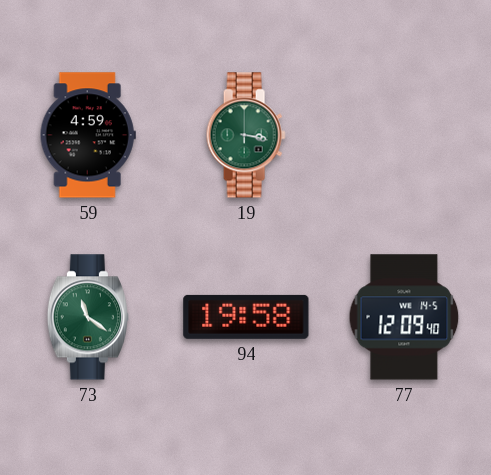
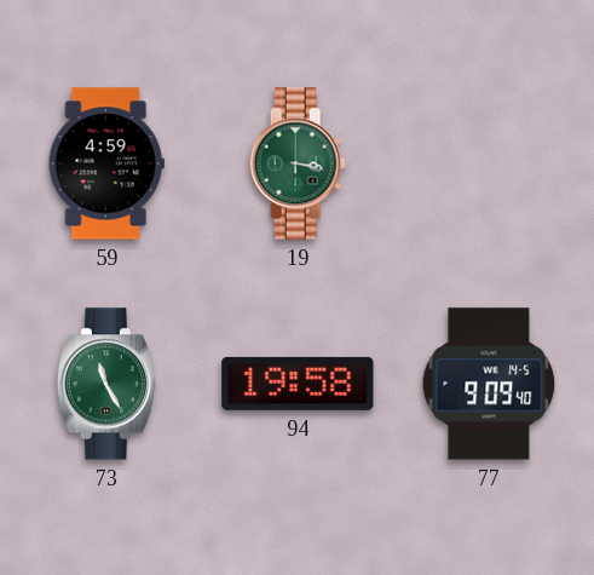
73: 11:21 -> 11:25
77: 12:09 -> 9:09
